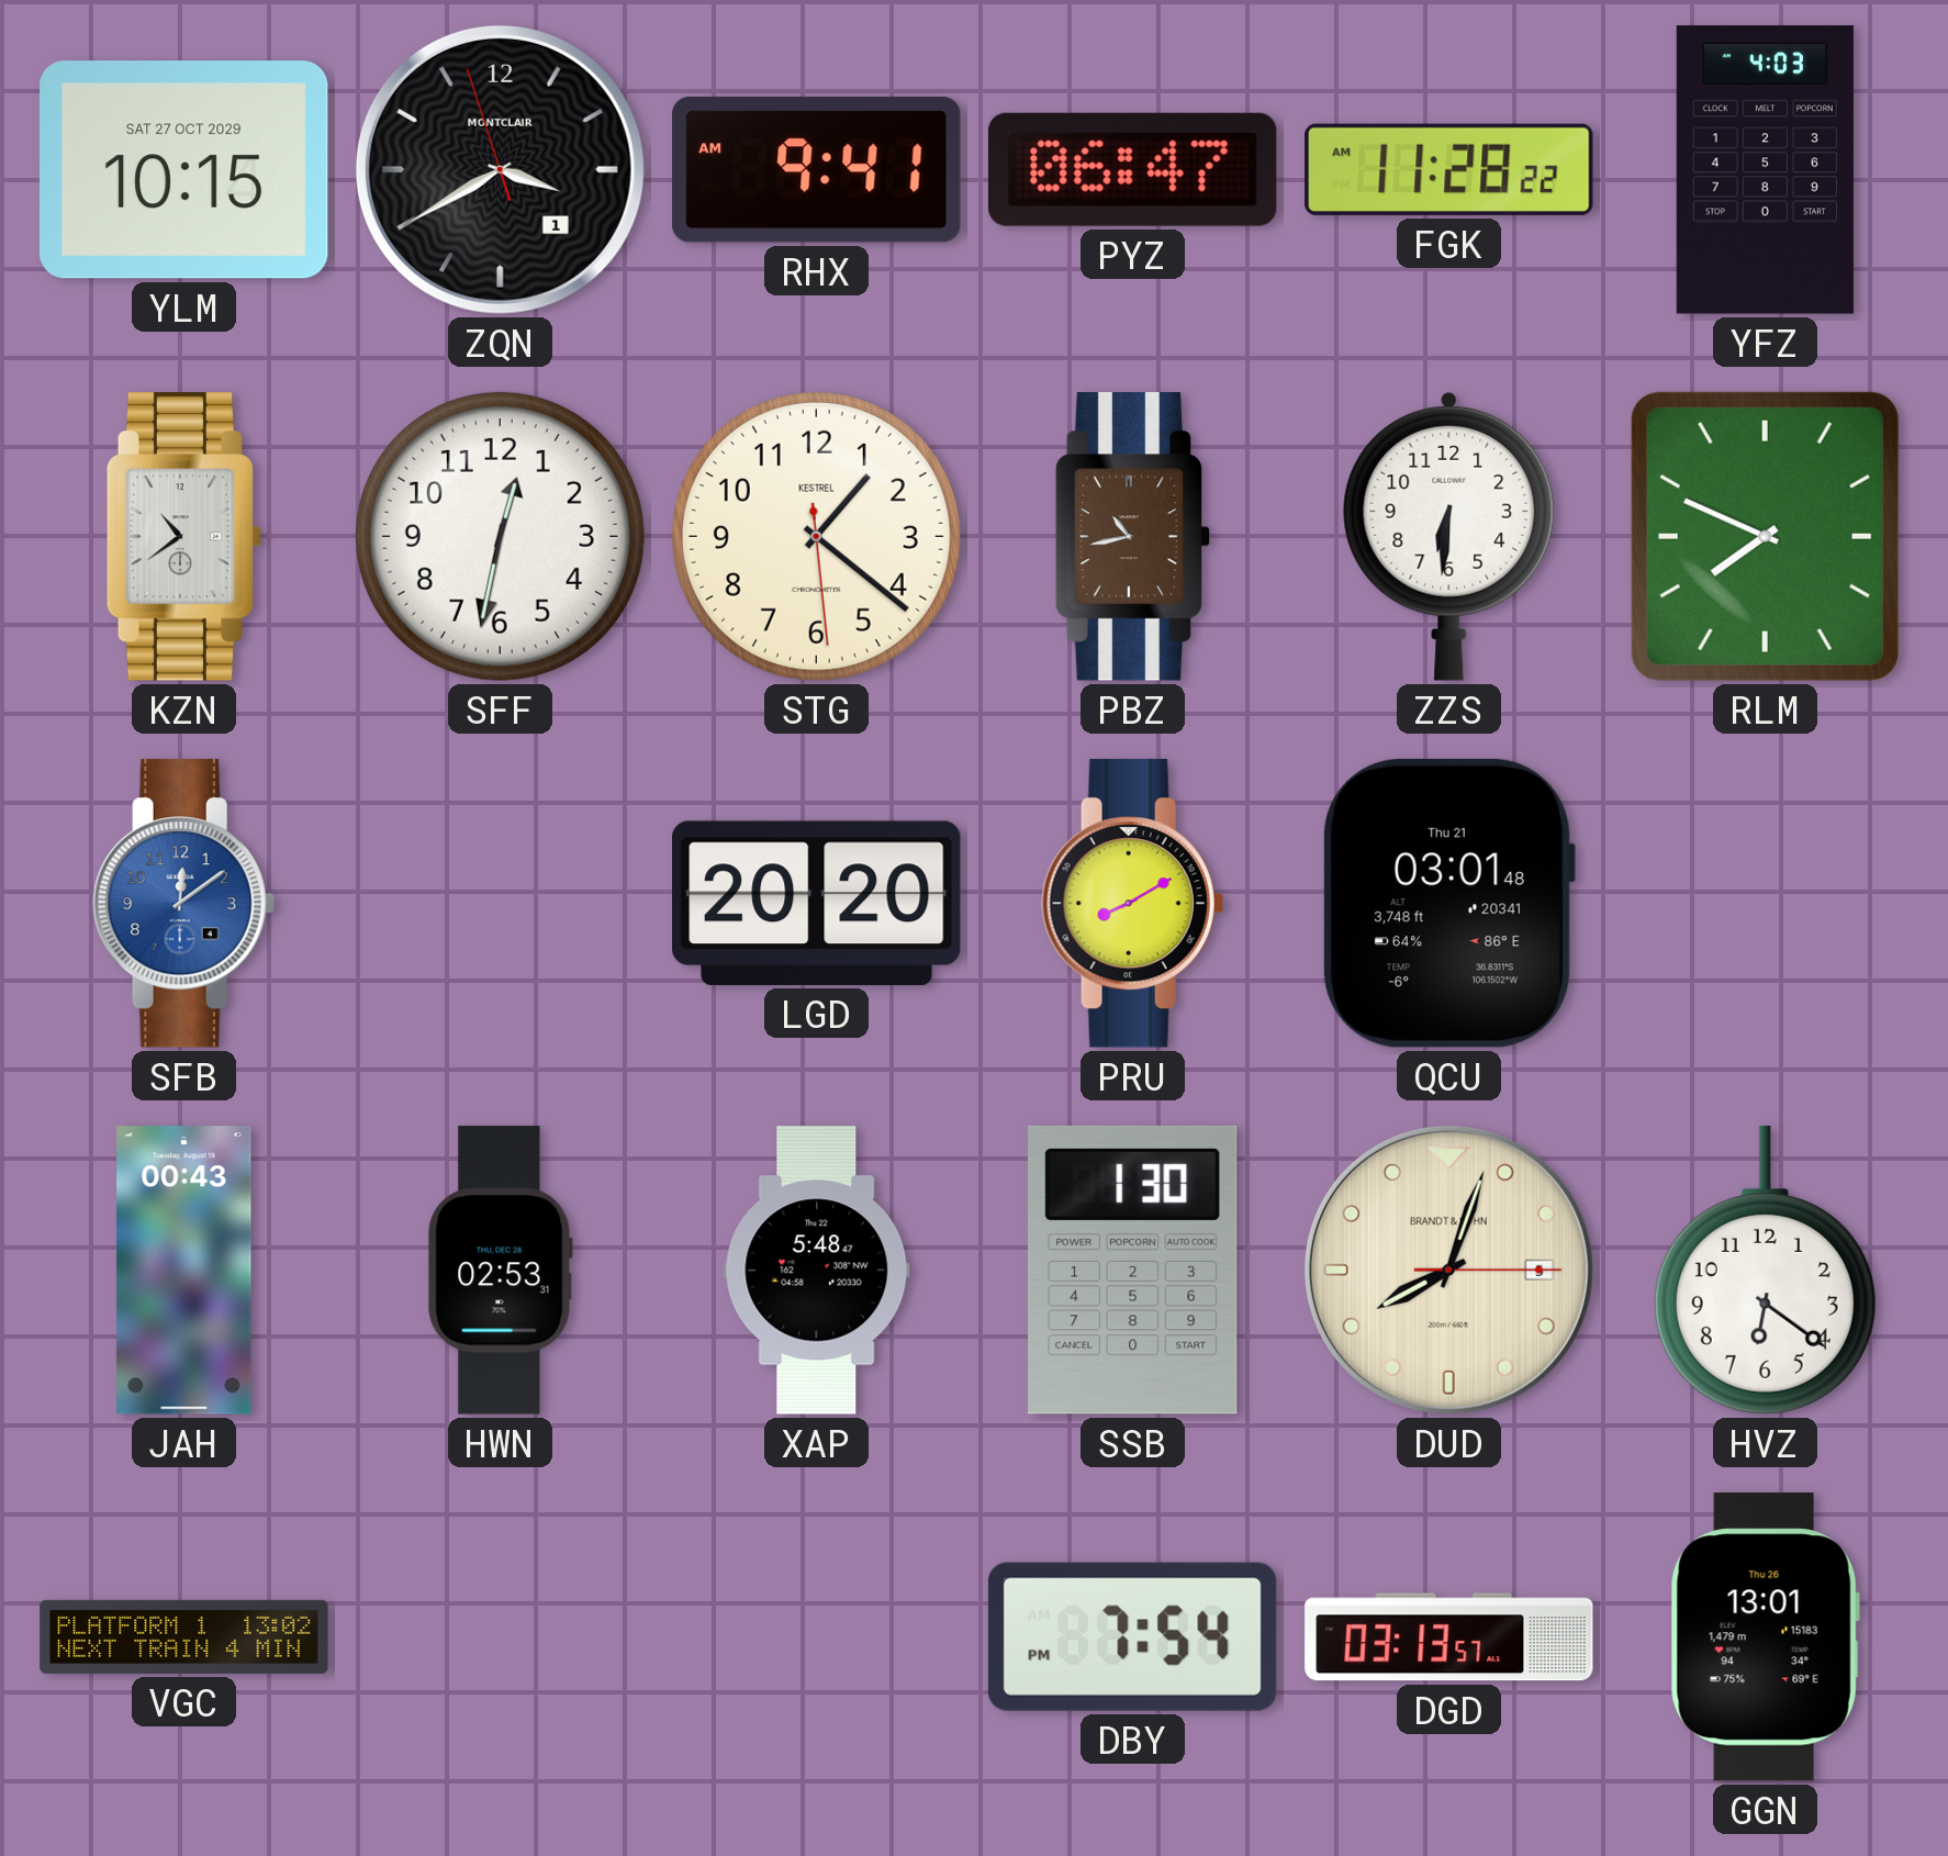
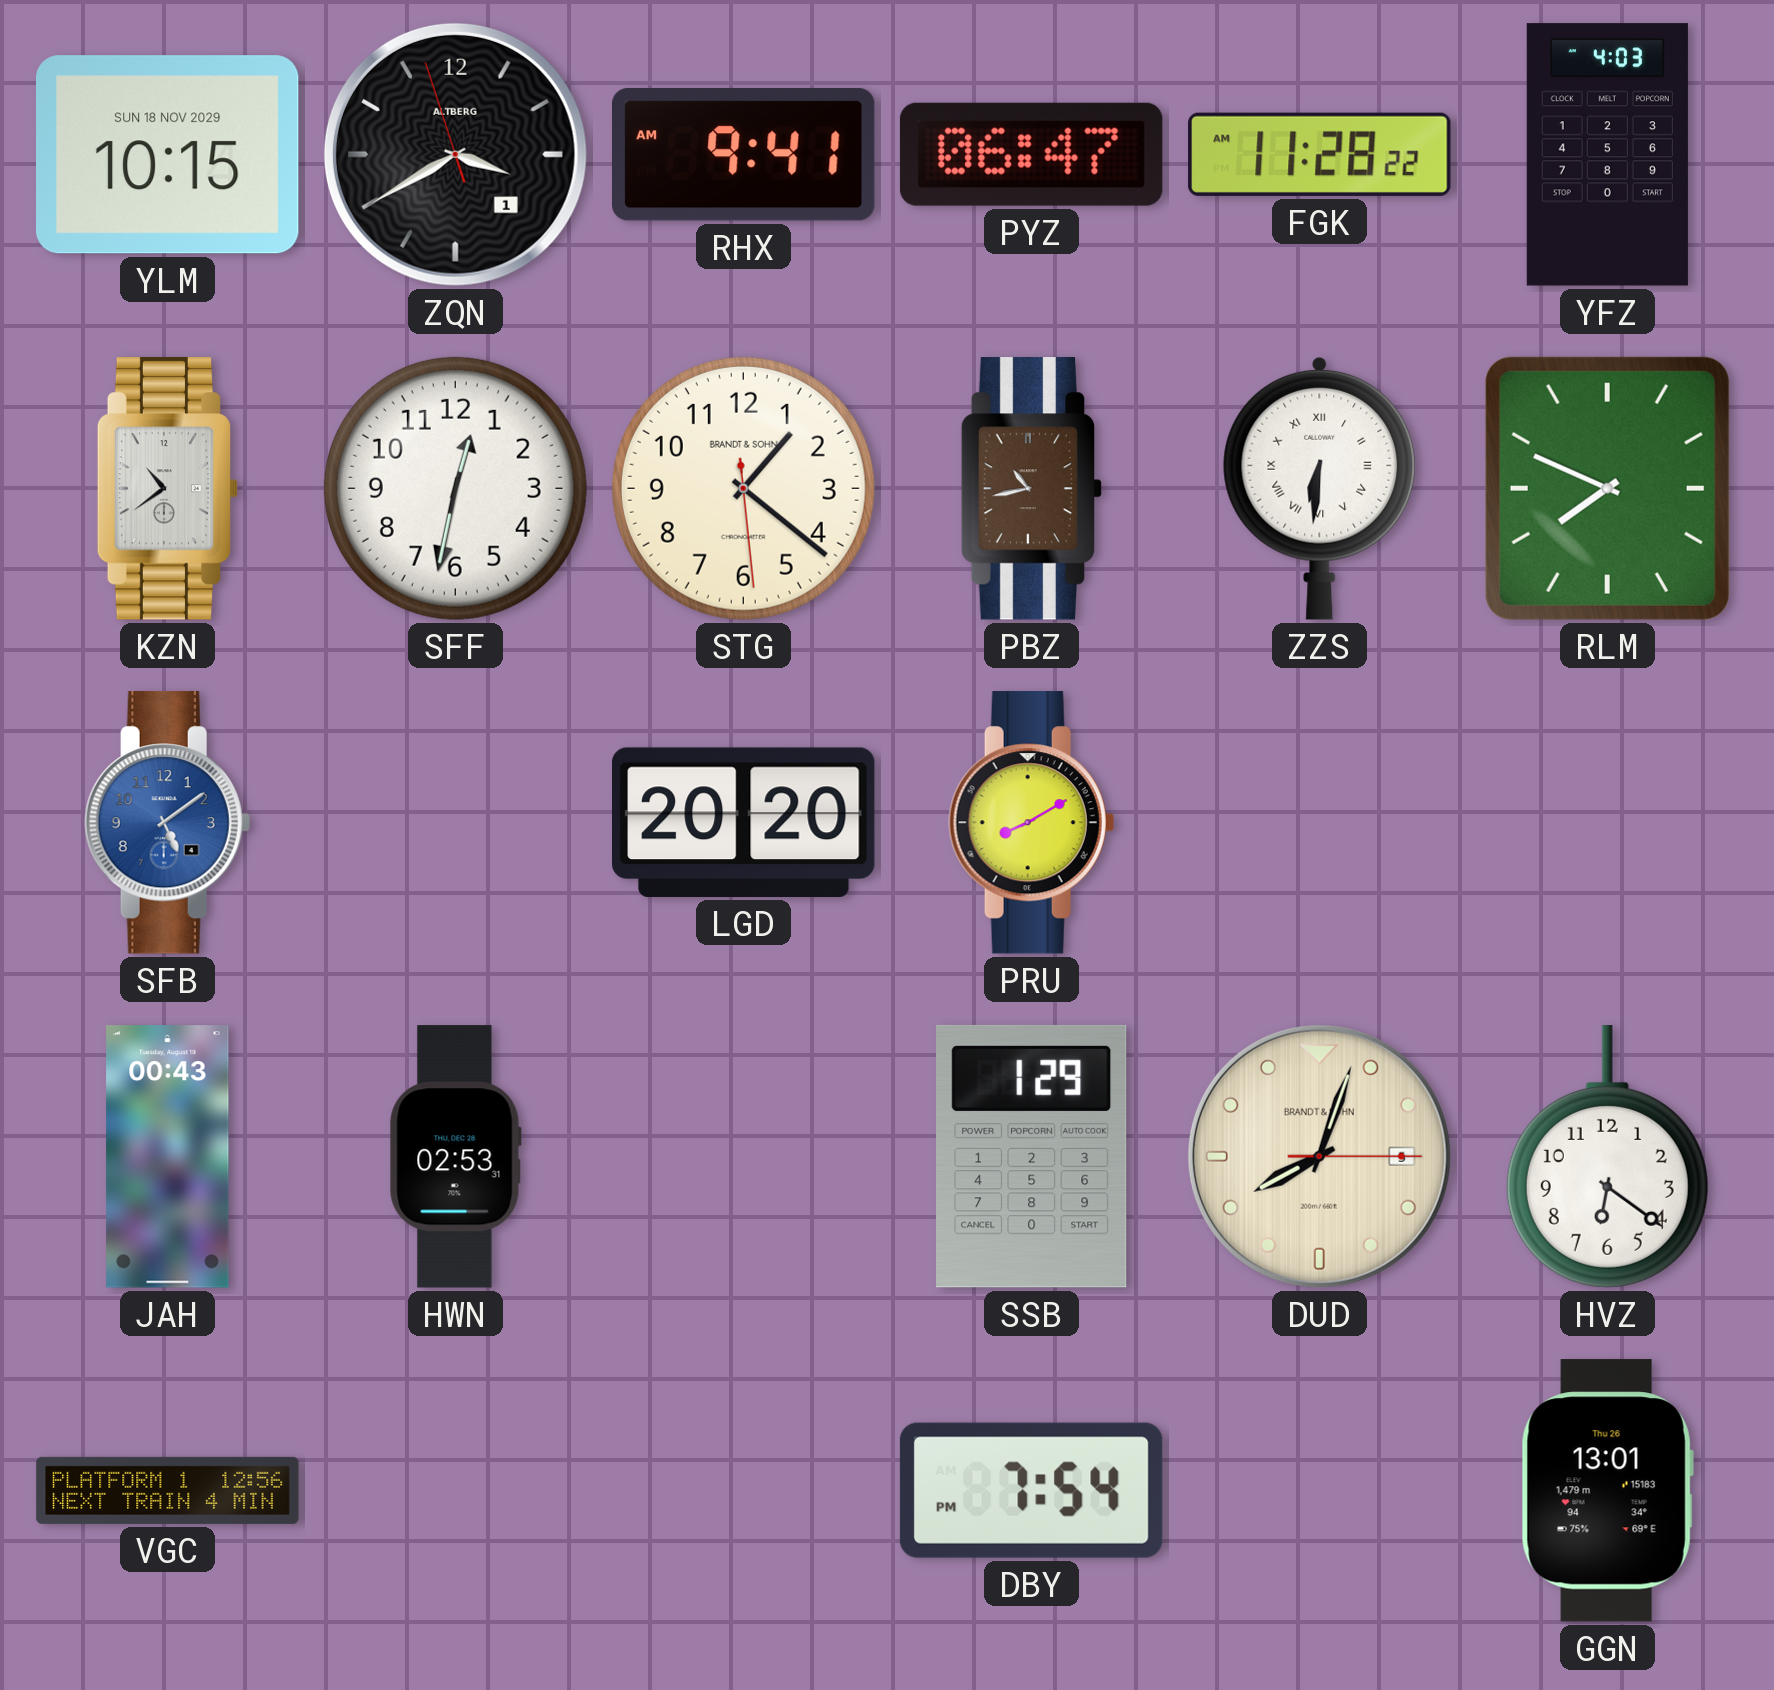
YLM date: SAT 27 OCT 2029 -> SUN 18 NOV 2029
ZQN brand: MONTCLAIR -> ALTBERG
STG brand: KESTREL -> BRANDT & SOHN
ZZS numerals: Arabic -> Roman
SFB: 12:09 -> 5:09
QCU: 03:01 -> none
XAP: 5:48 -> none
SSB: 1:30 -> 1:29
VGC: 13:02 -> 12:56
DGD: 03:13 -> none
